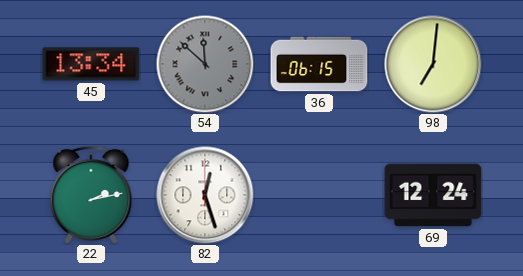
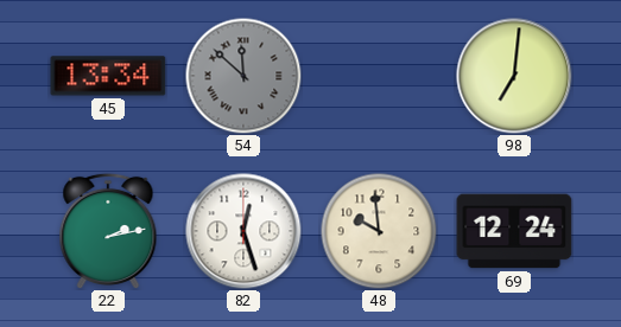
36: 06:15 -> none
48: none -> 9:59
